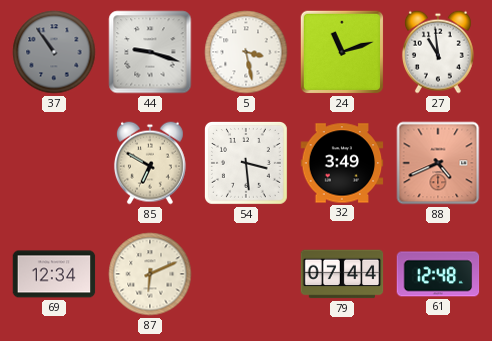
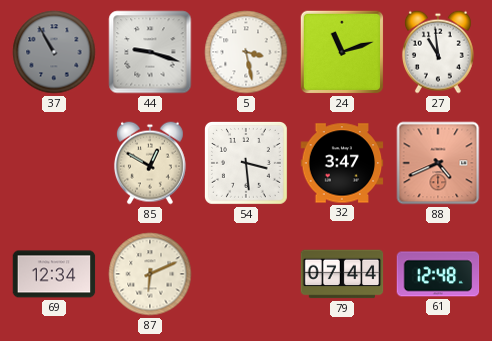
37: 10:54 -> 10:55
85: 6:50 -> 12:50
32: 3:49 -> 3:47
